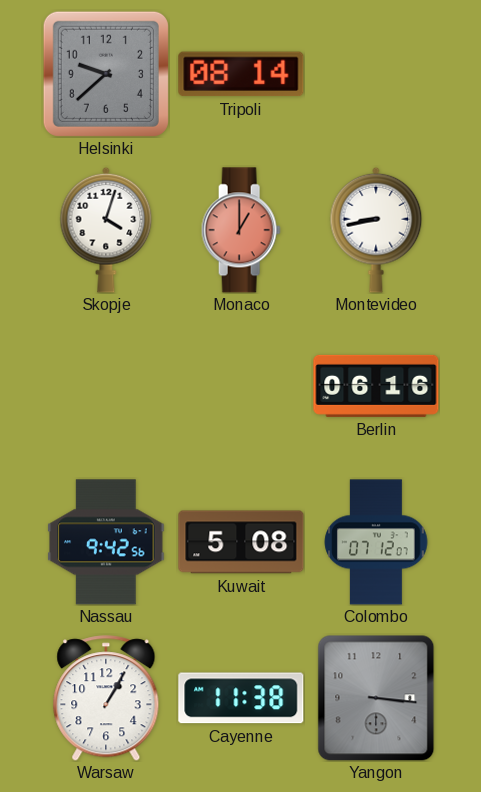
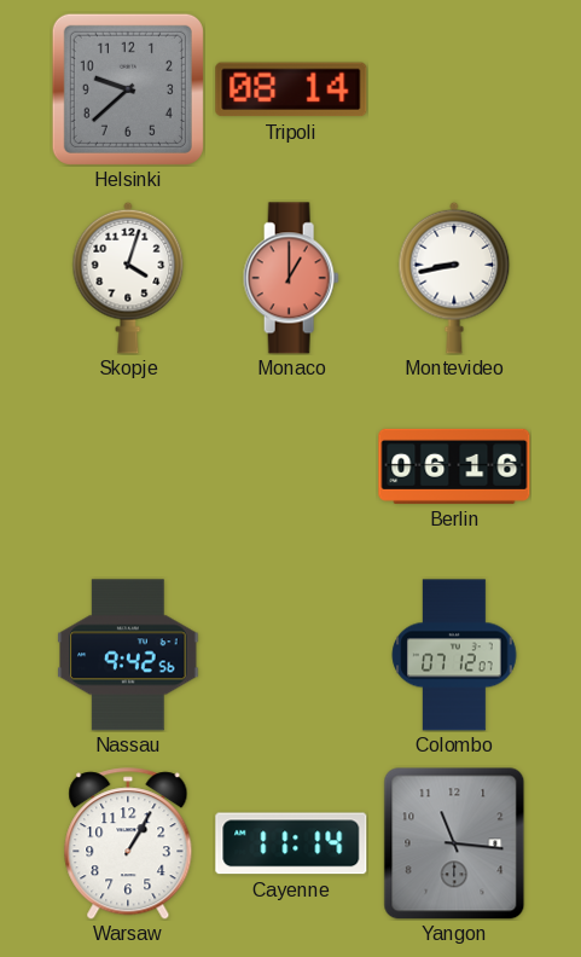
Kuwait: 5:08 -> none
Cayenne: 11:38 -> 11:14
Yangon: 3:16 -> 11:16
